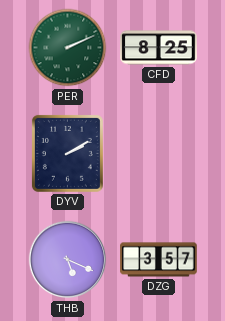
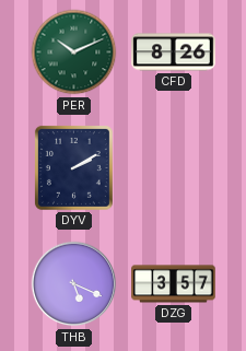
PER: 2:11 -> 10:11
CFD: 8:25 -> 8:26
